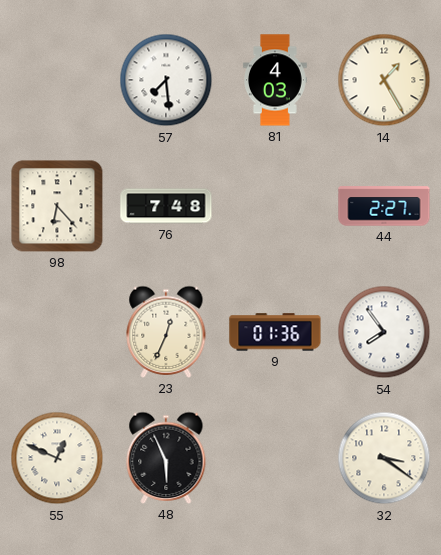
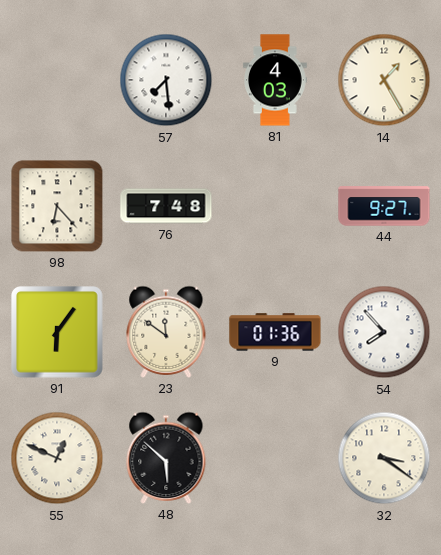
44: 2:27 -> 9:27
91: none -> 6:06
23: 12:34 -> 11:51
54: 7:54 -> 7:53
48: 5:56 -> 5:52
